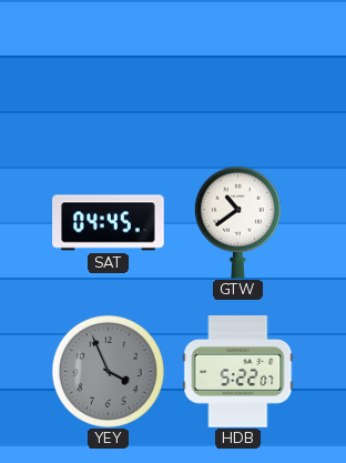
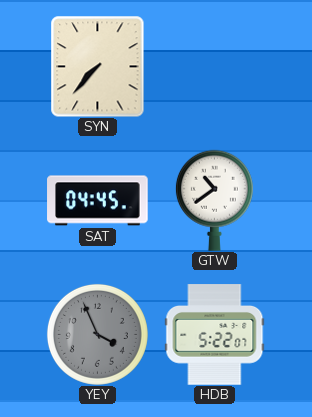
SYN: none -> 7:37
